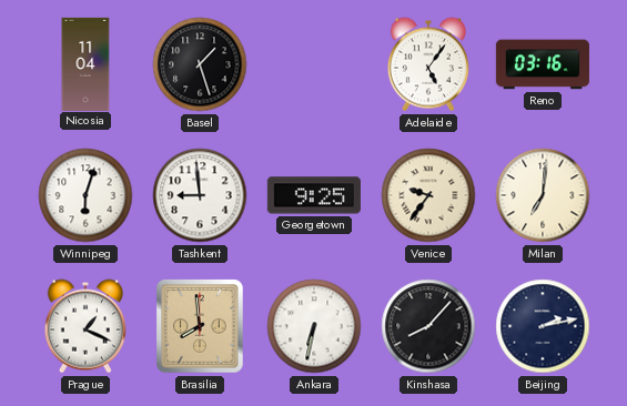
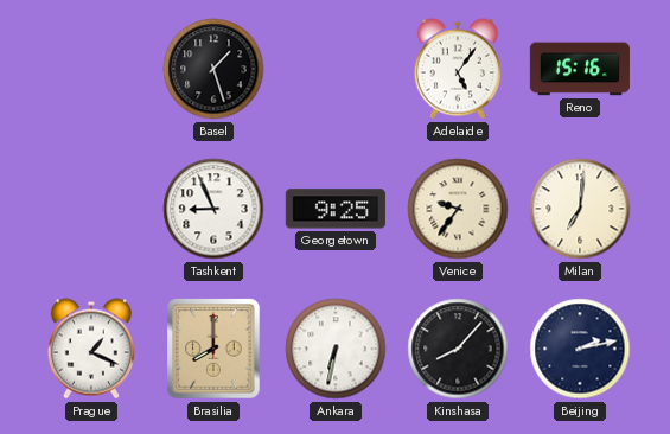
Nicosia: 11:04 -> none
Reno: 03:16 -> 15:16
Winnipeg: 6:03 -> none
Tashkent: 8:59 -> 8:56
Brasilia: 7:59 -> 8:00
